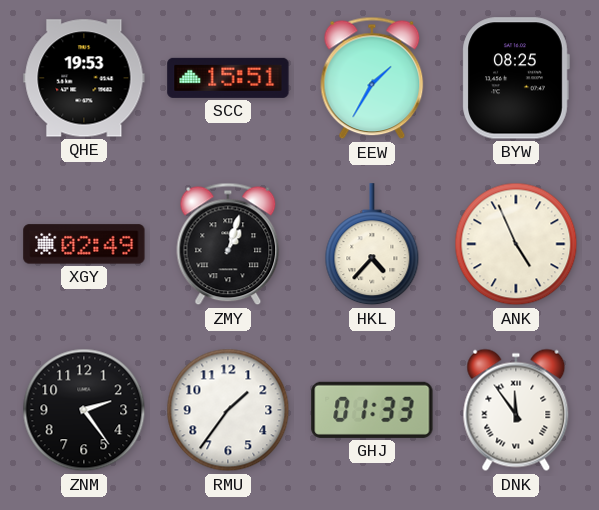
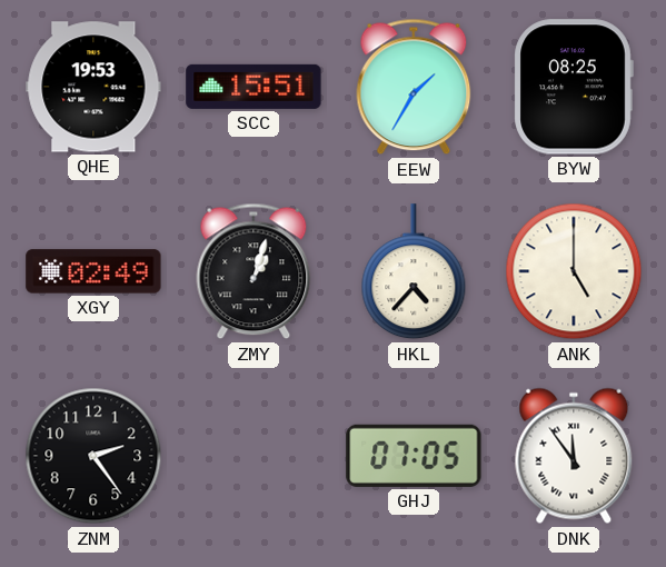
ANK: 4:56 -> 5:00
RMU: 1:36 -> none
GHJ: 01:33 -> 07:05
